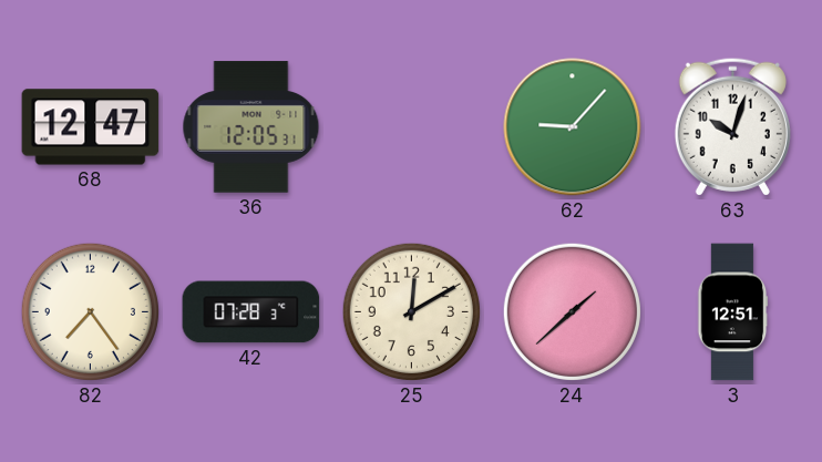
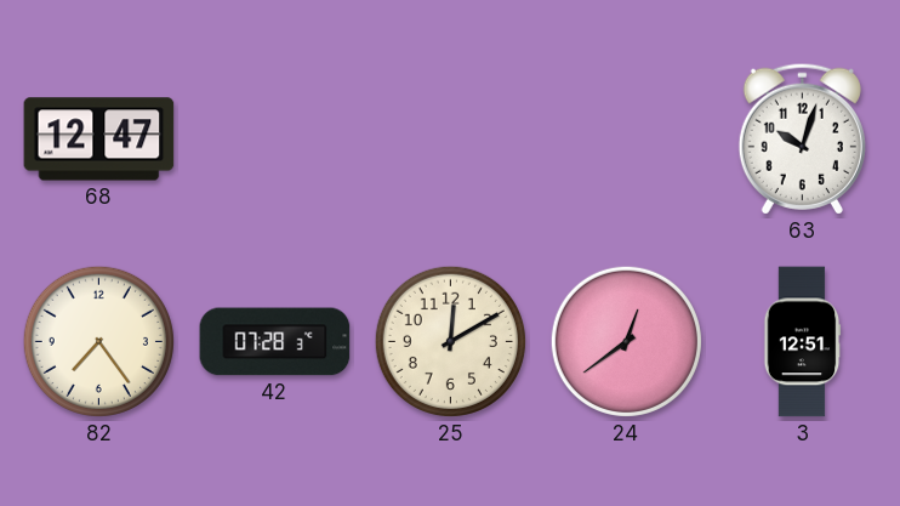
36: 12:05 -> none
62: 9:07 -> none
24: 1:38 -> 12:39
